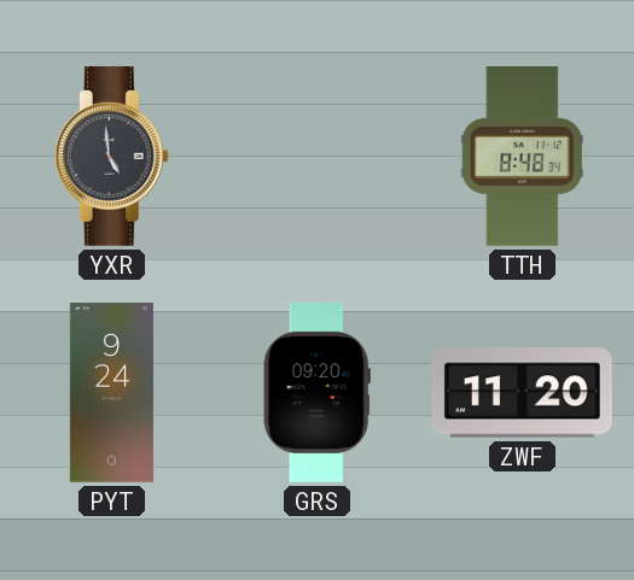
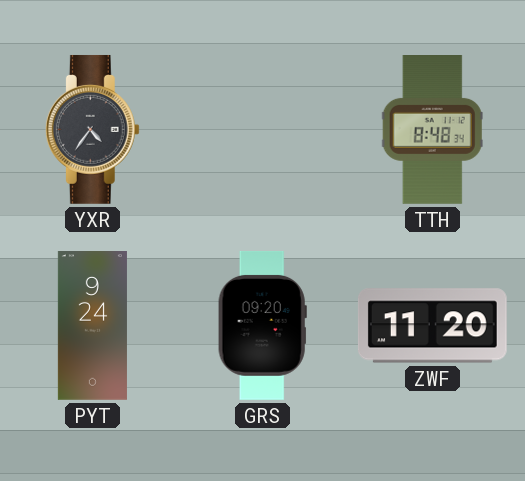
YXR: 4:59 -> 4:36
